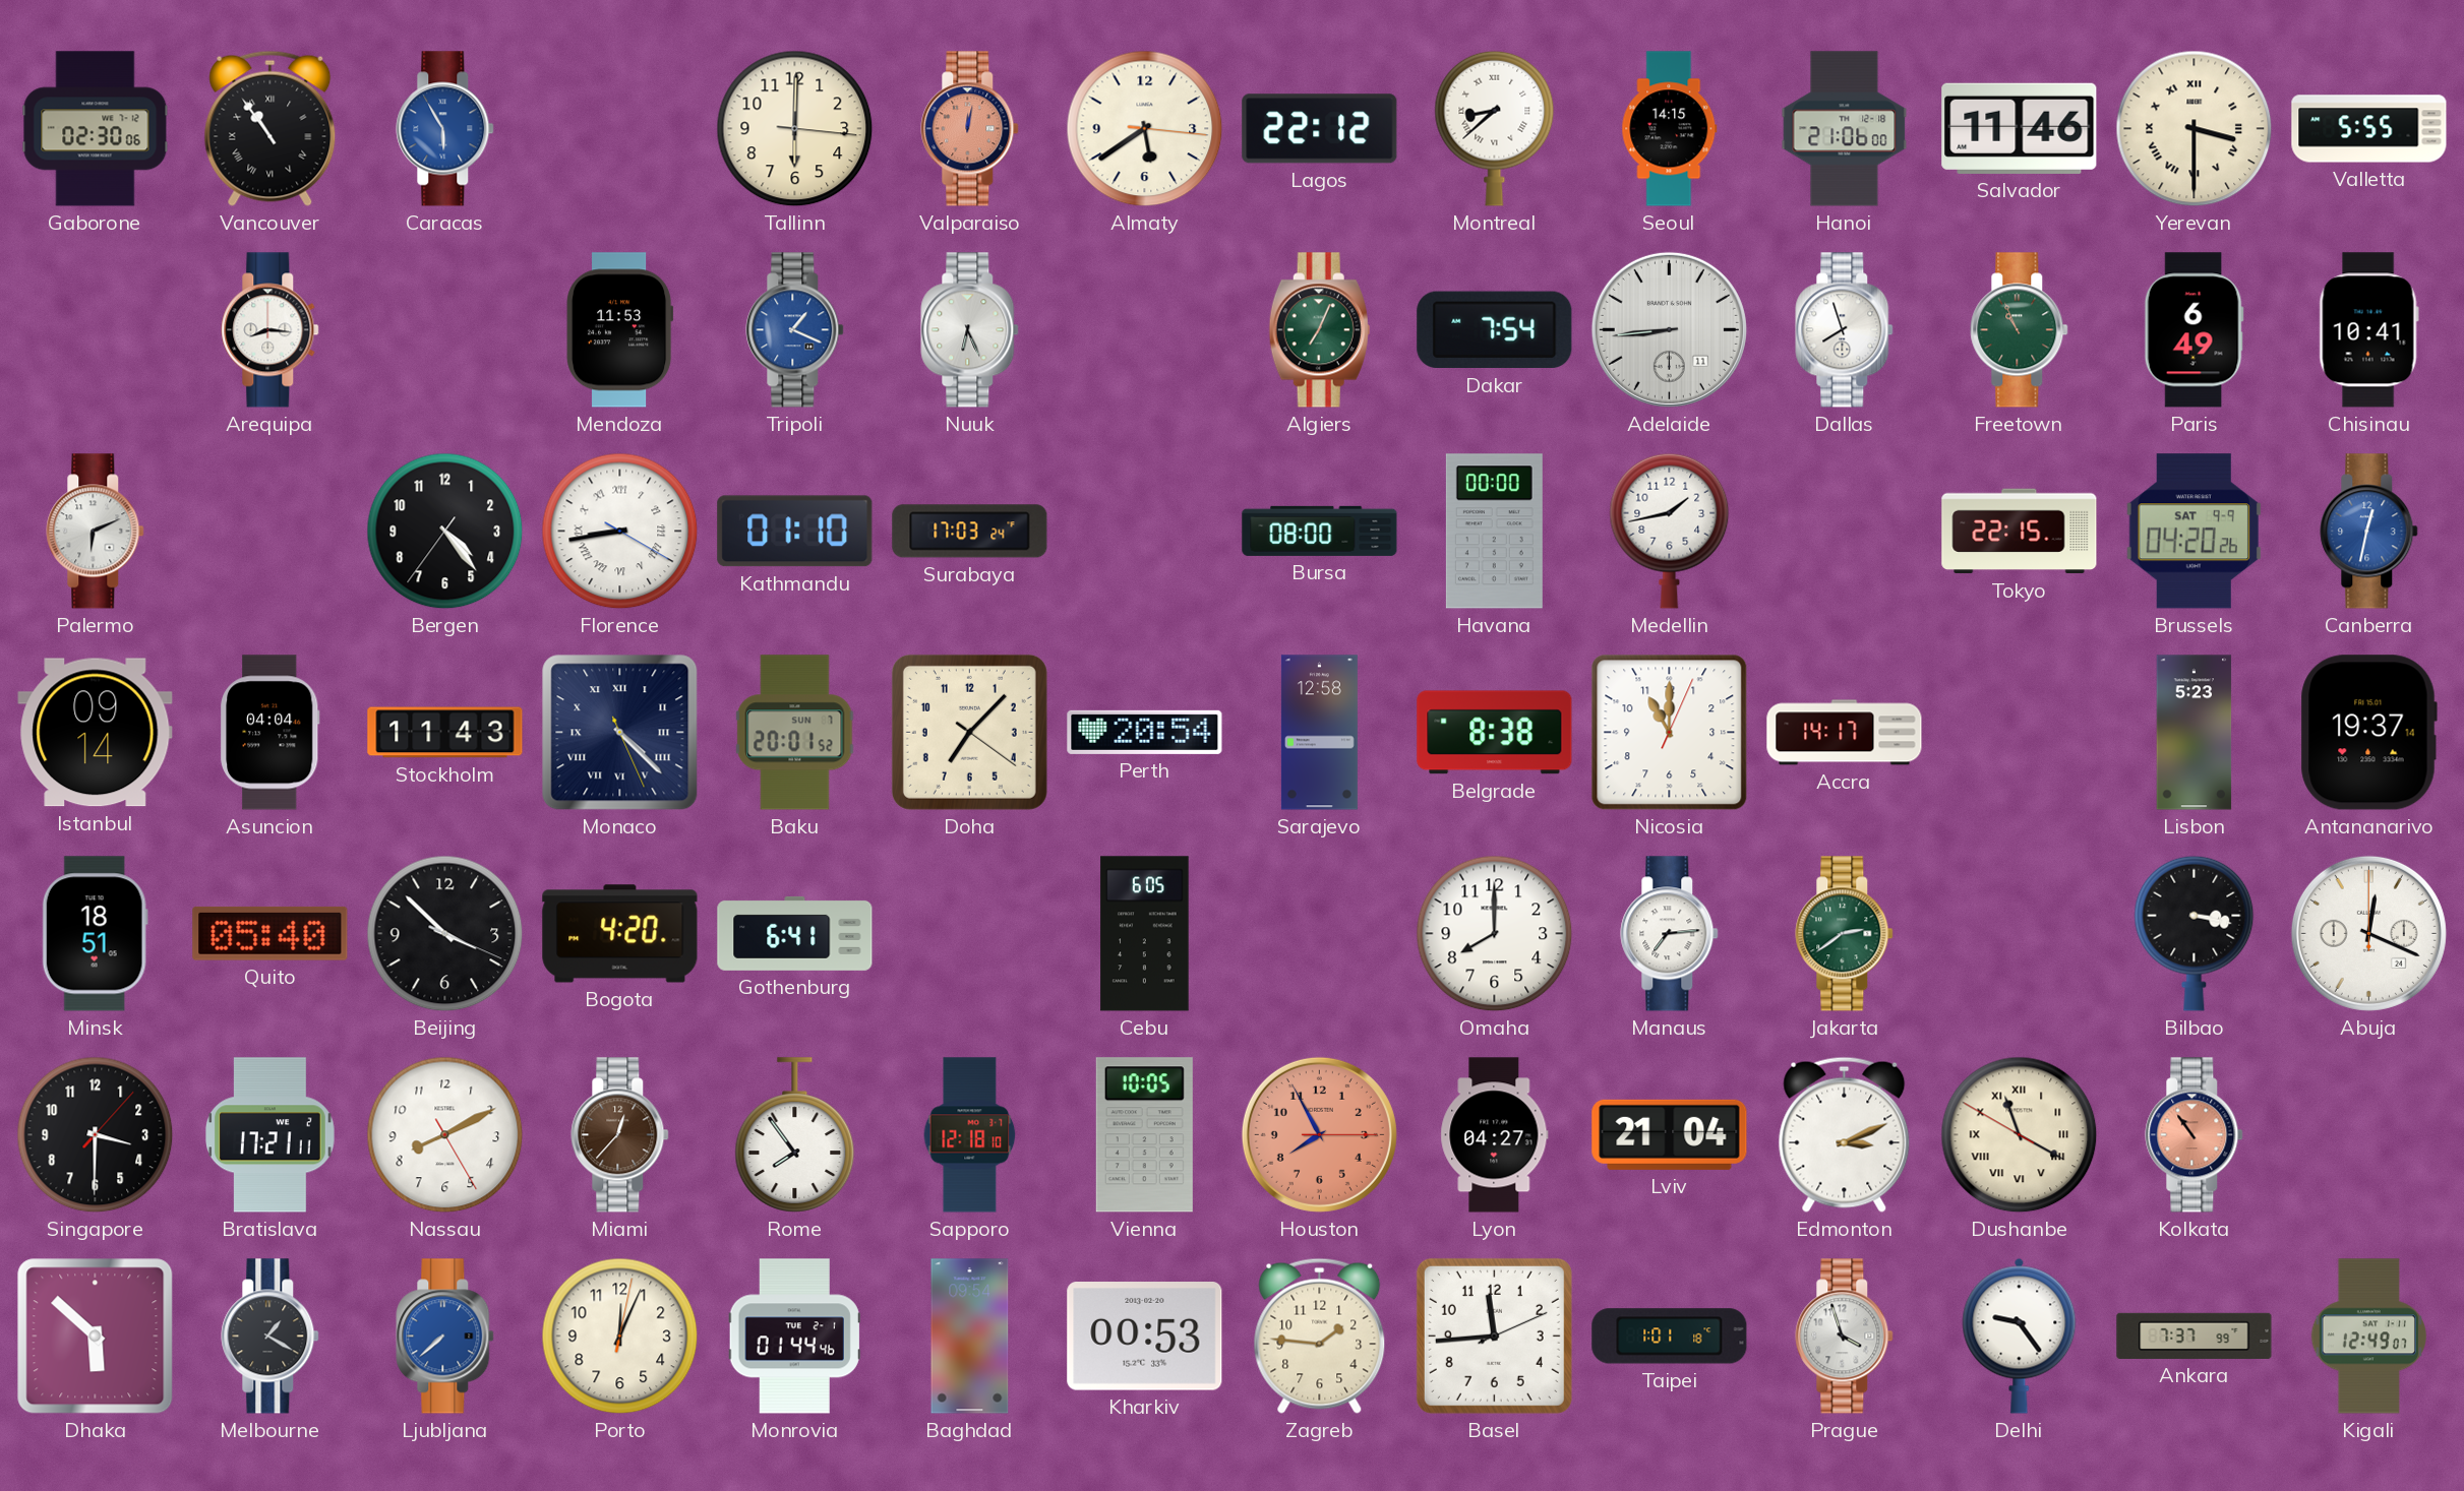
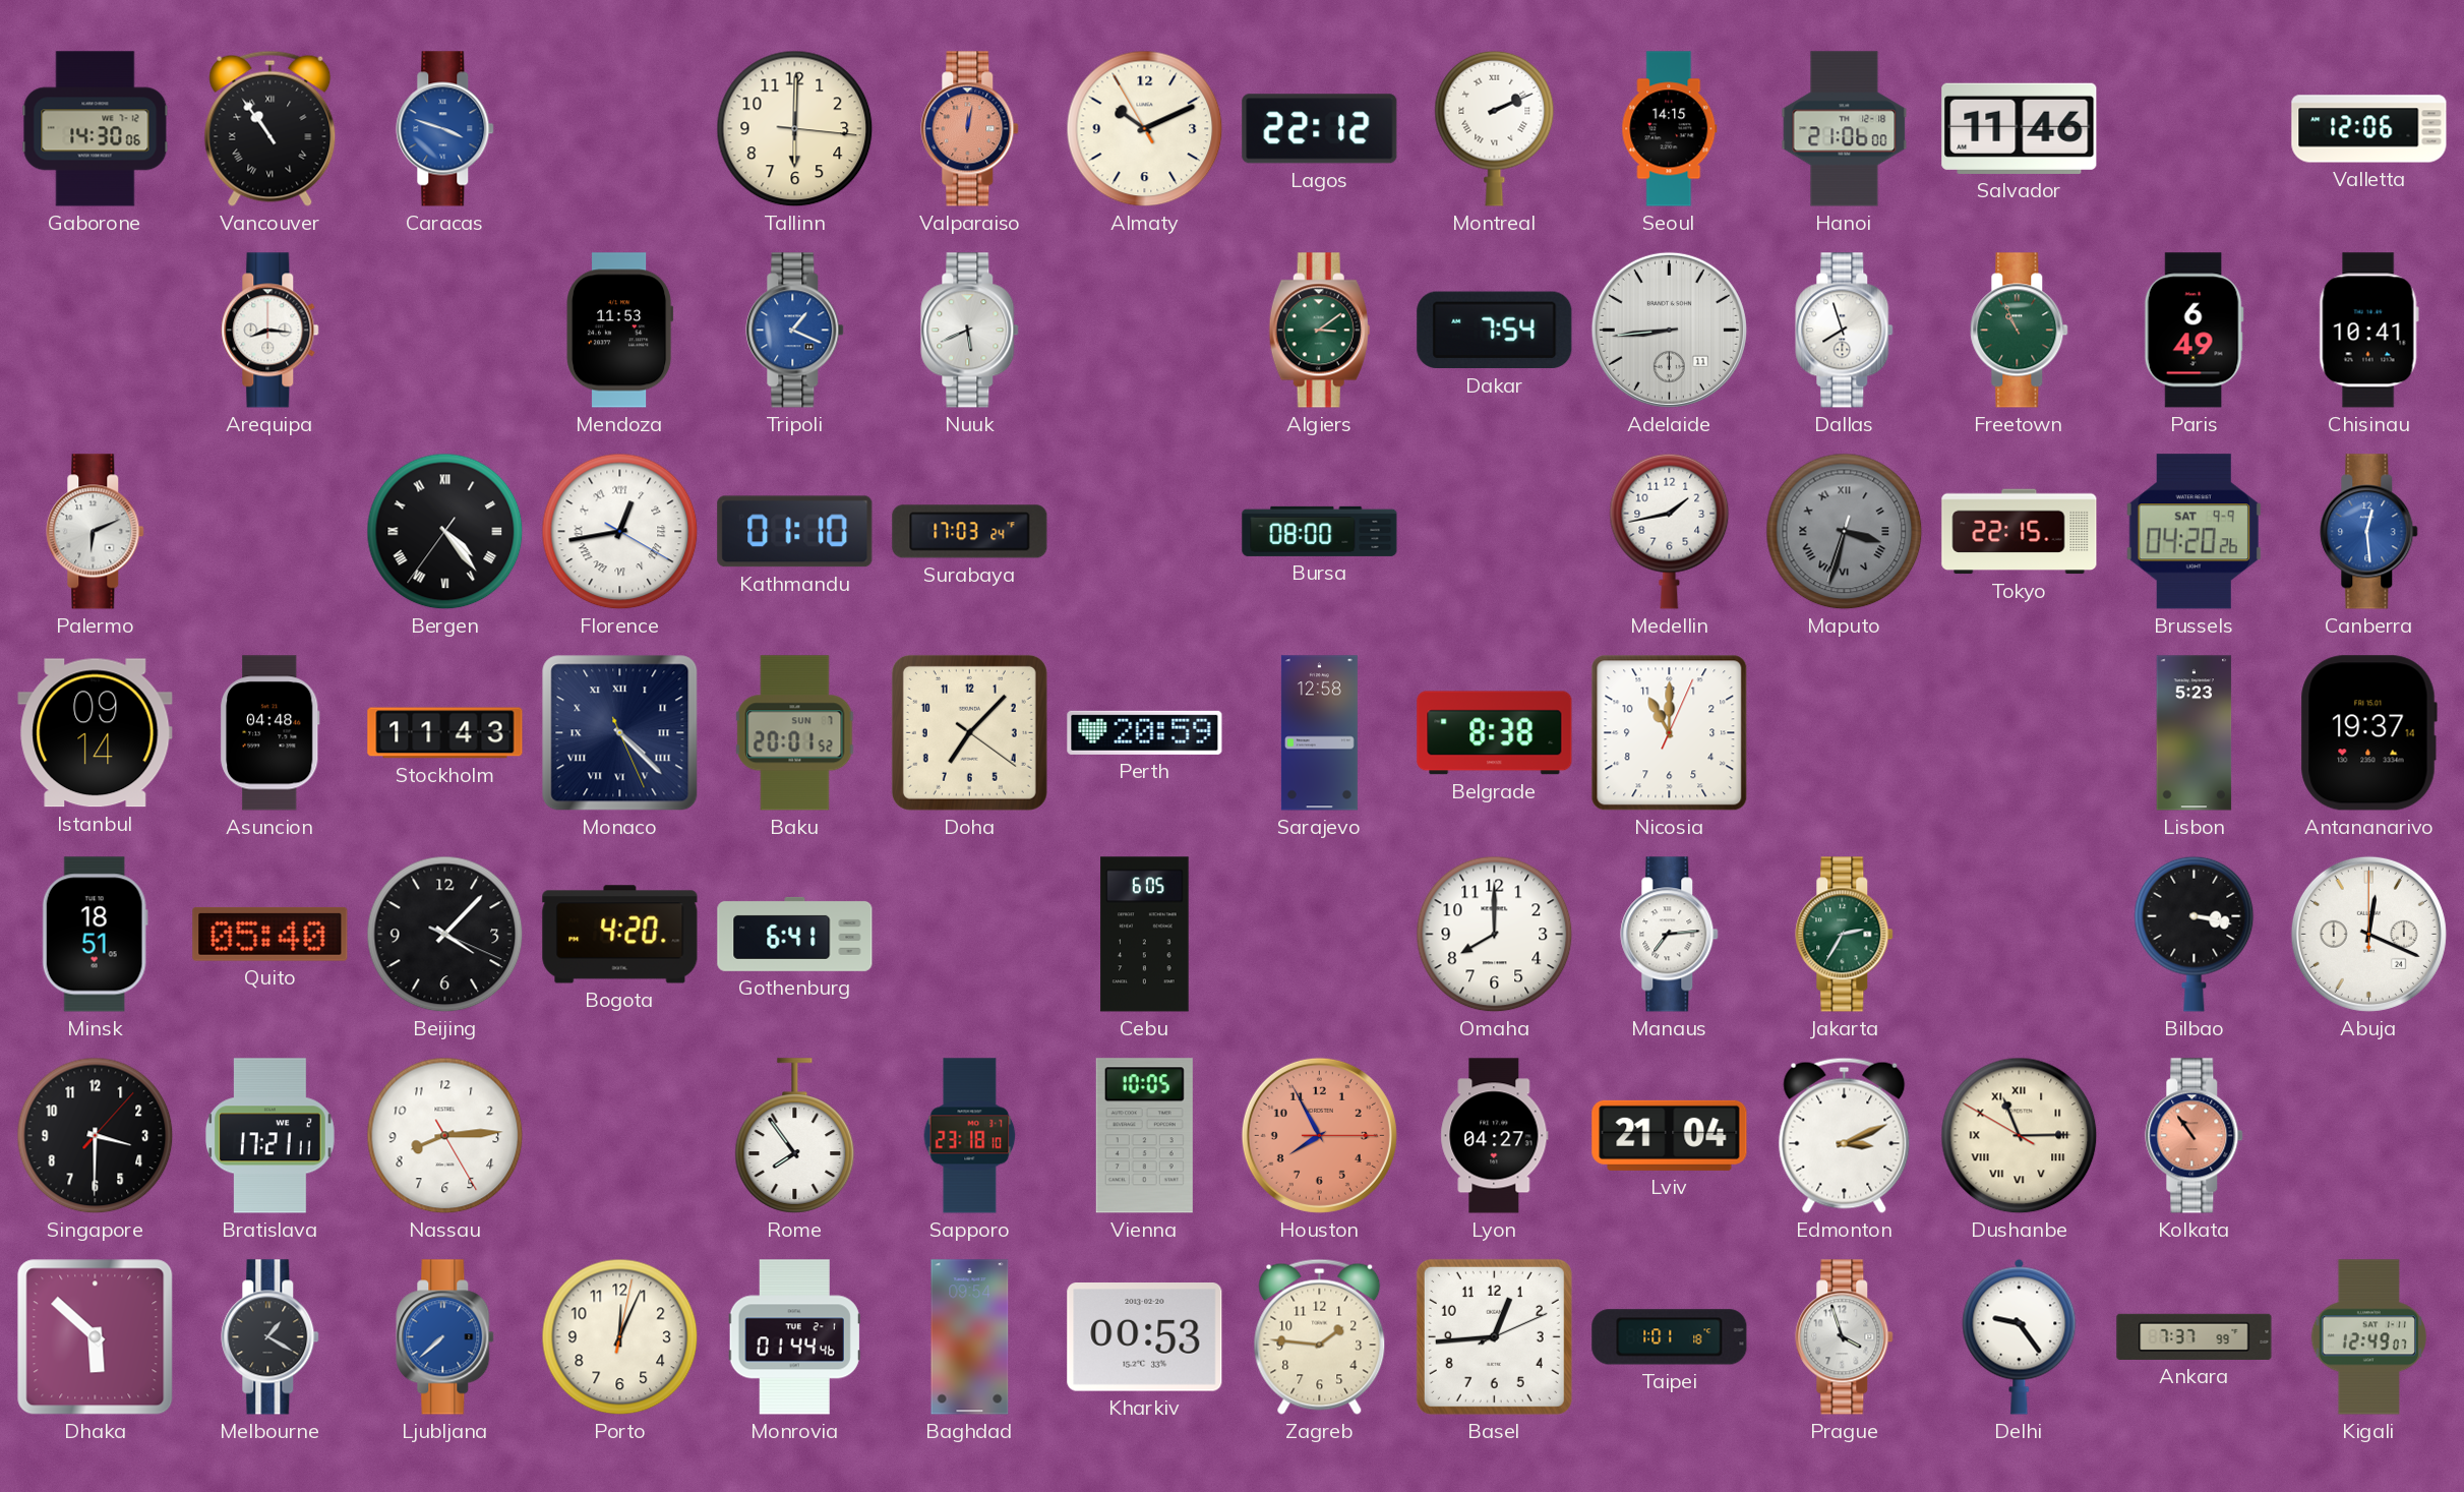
Gaborone: 02:30 -> 14:30
Caracas: 5:55 -> 3:48
Almaty: 5:39 -> 10:10
Montreal: 8:38 -> 2:11
Yerevan: 3:30 -> none
Valletta: 5:55 -> 12:06
Nuuk: 6:26 -> 5:41
Algiers: 7:04 -> 3:09
Bergen numerals: Arabic -> Roman
Florence: 8:43 -> 12:43
Havana: 00:00 -> none
Maputo: none -> 3:32
Canberra: 12:32 -> 12:29
Asuncion: 04:04 -> 04:48
Perth: 20:54 -> 20:59
Accra: 14:17 -> none
Beijing: 3:52 -> 4:07
Jakarta: 2:39 -> 2:35
Nassau: 8:10 -> 8:14
Miami: 12:37 -> none
Sapporo: 12:18 -> 23:18
Dushanbe: 11:19 -> 11:14
Basel: 11:44 -> 12:44
